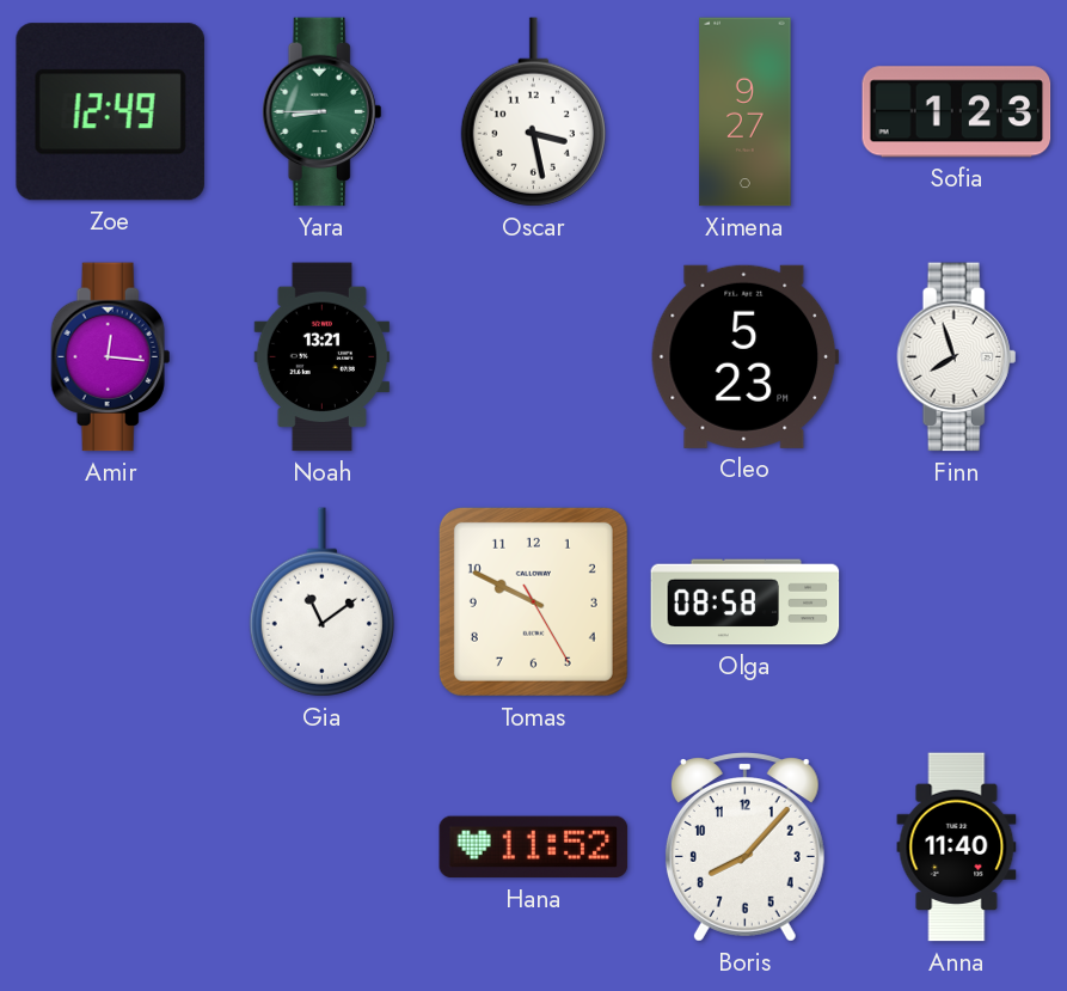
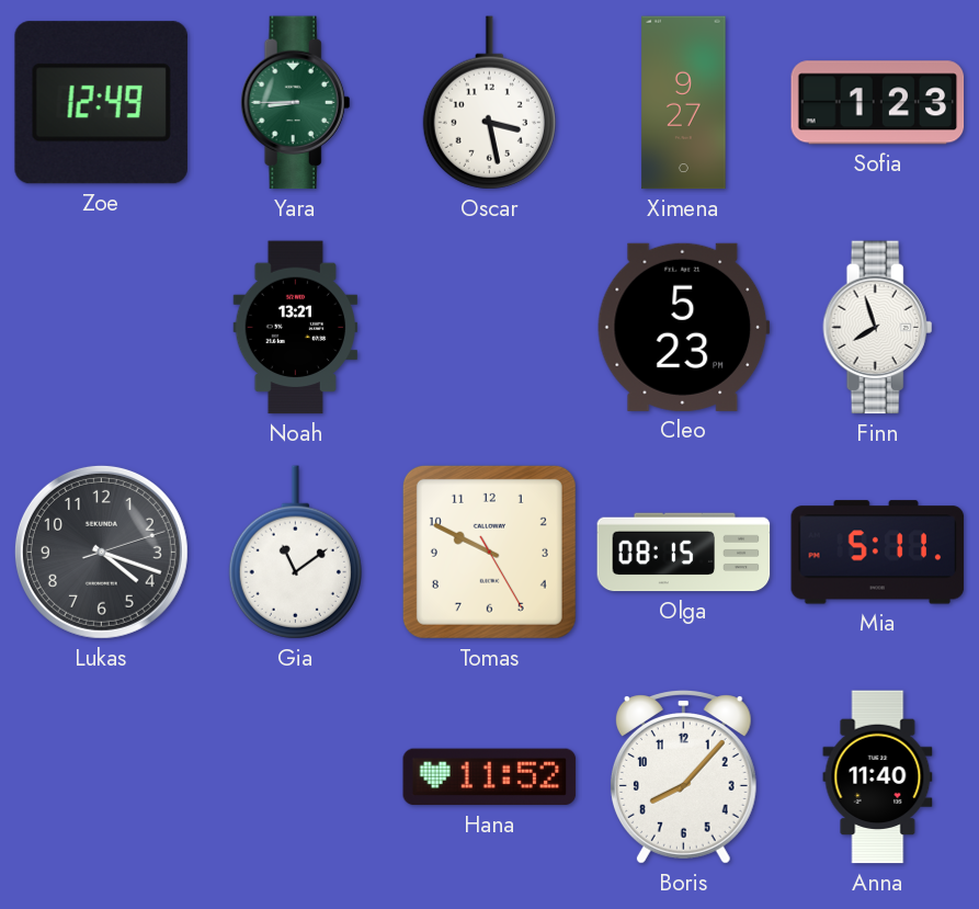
Amir: 12:16 -> none
Lukas: none -> 4:18
Olga: 08:58 -> 08:15
Mia: none -> 5:11
